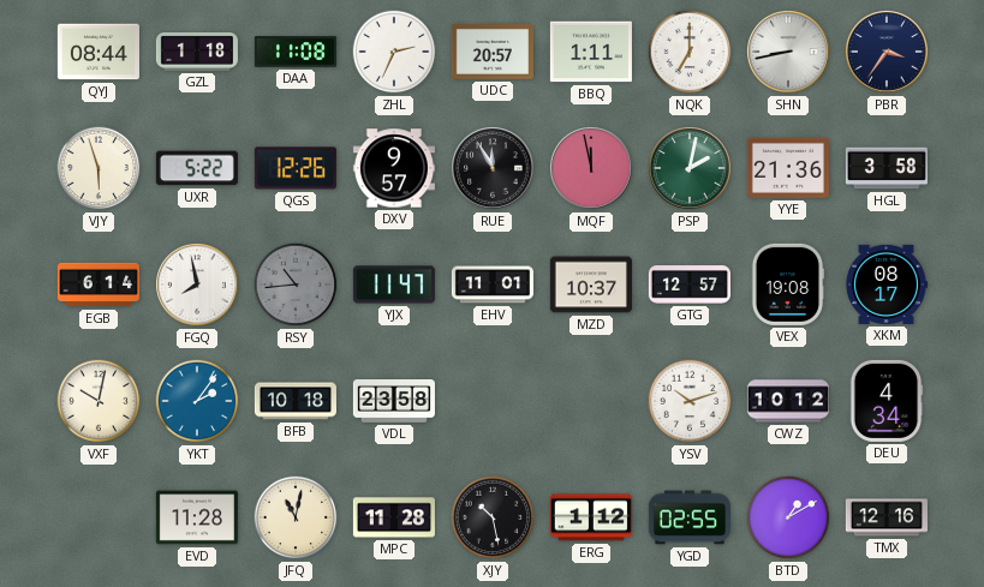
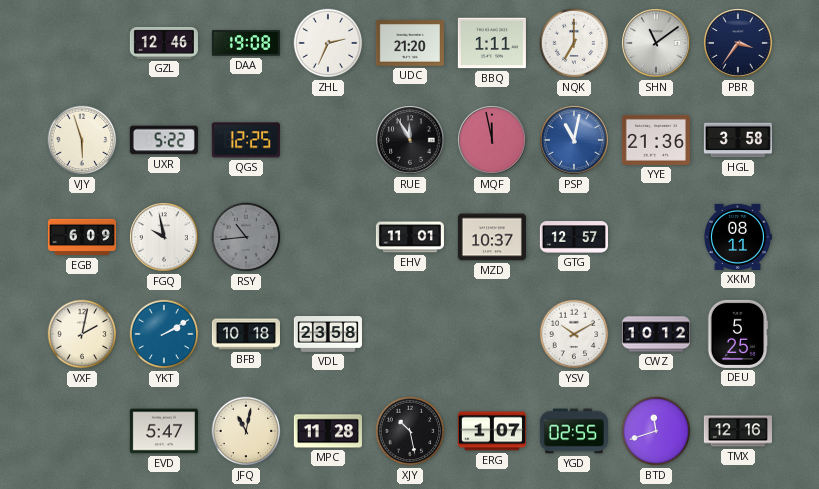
QYJ: 08:44 -> none
GZL: 1:18 -> 12:46
DAA: 11:08 -> 19:08
UDC: 20:57 -> 21:20
SHN: 8:43 -> 11:09
QGS: 12:26 -> 12:25
DXV: 9:57 -> none
PSP: 2:02 -> 11:02
PSP dial: green -> blue
EGB: 6:14 -> 6:09
FGQ: 7:58 -> 9:58
YJX: 11:47 -> none
VEX: 19:08 -> none
XKM: 08:17 -> 08:11
VXF: 10:02 -> 2:02
YKT: 2:06 -> 2:10
YSV: 10:12 -> 10:10
DEU: 4:34 -> 5:25
EVD: 11:28 -> 5:47
ERG: 1:12 -> 1:07
BTD: 1:10 -> 11:42
